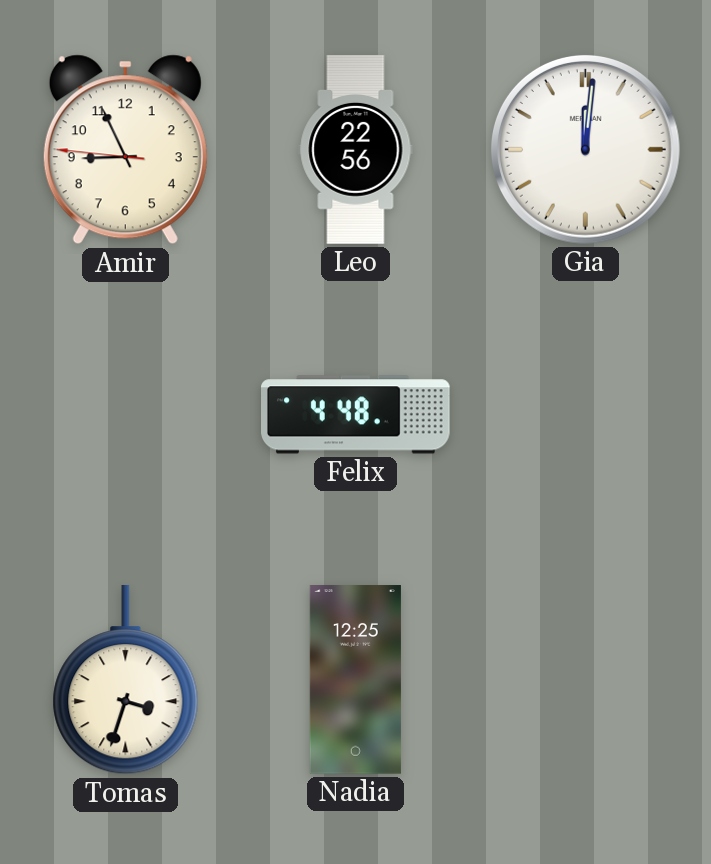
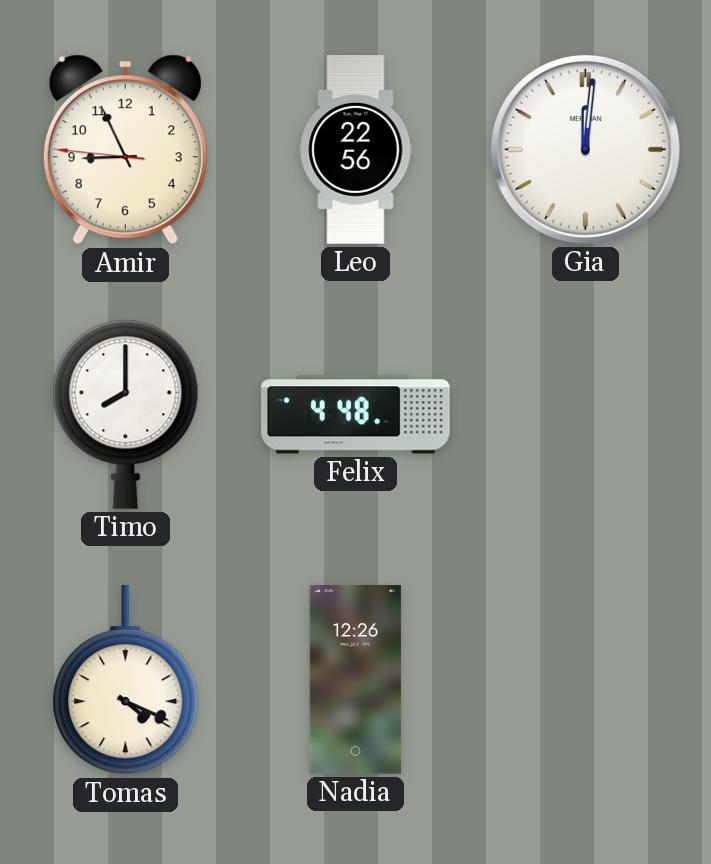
Timo: none -> 8:00
Tomas: 3:33 -> 4:19
Nadia: 12:25 -> 12:26
